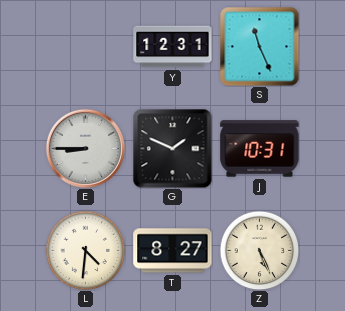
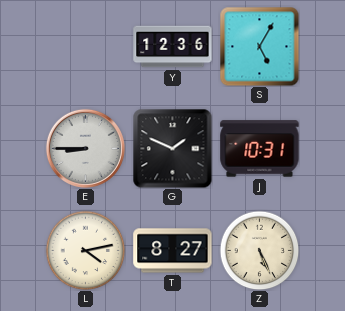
Y: 12:31 -> 12:36
S: 11:26 -> 5:05
L: 4:31 -> 4:13
